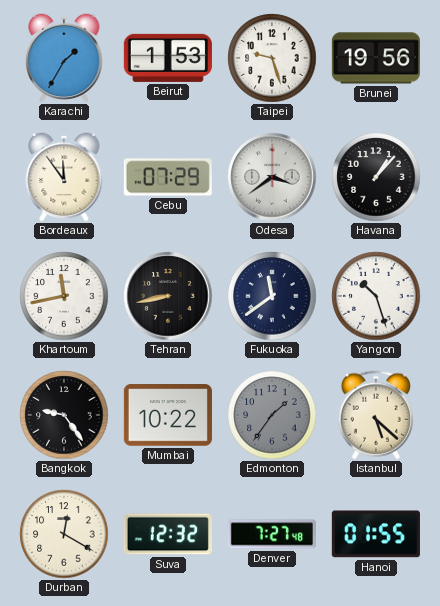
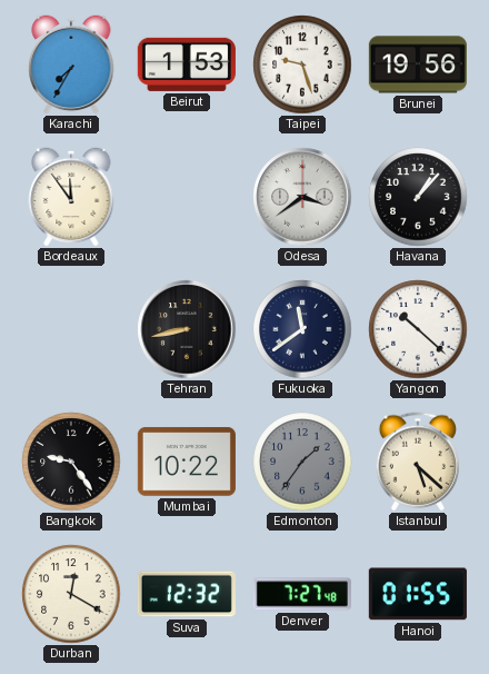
Karachi: 1:35 -> 7:35
Cebu: 07:29 -> none
Khartoum: 11:43 -> none
Yangon: 10:27 -> 10:22
